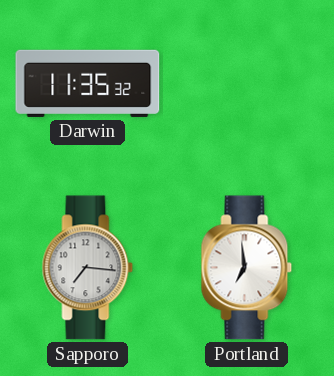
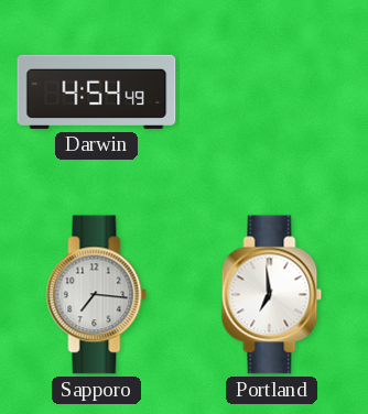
Darwin: 11:35 -> 4:54
